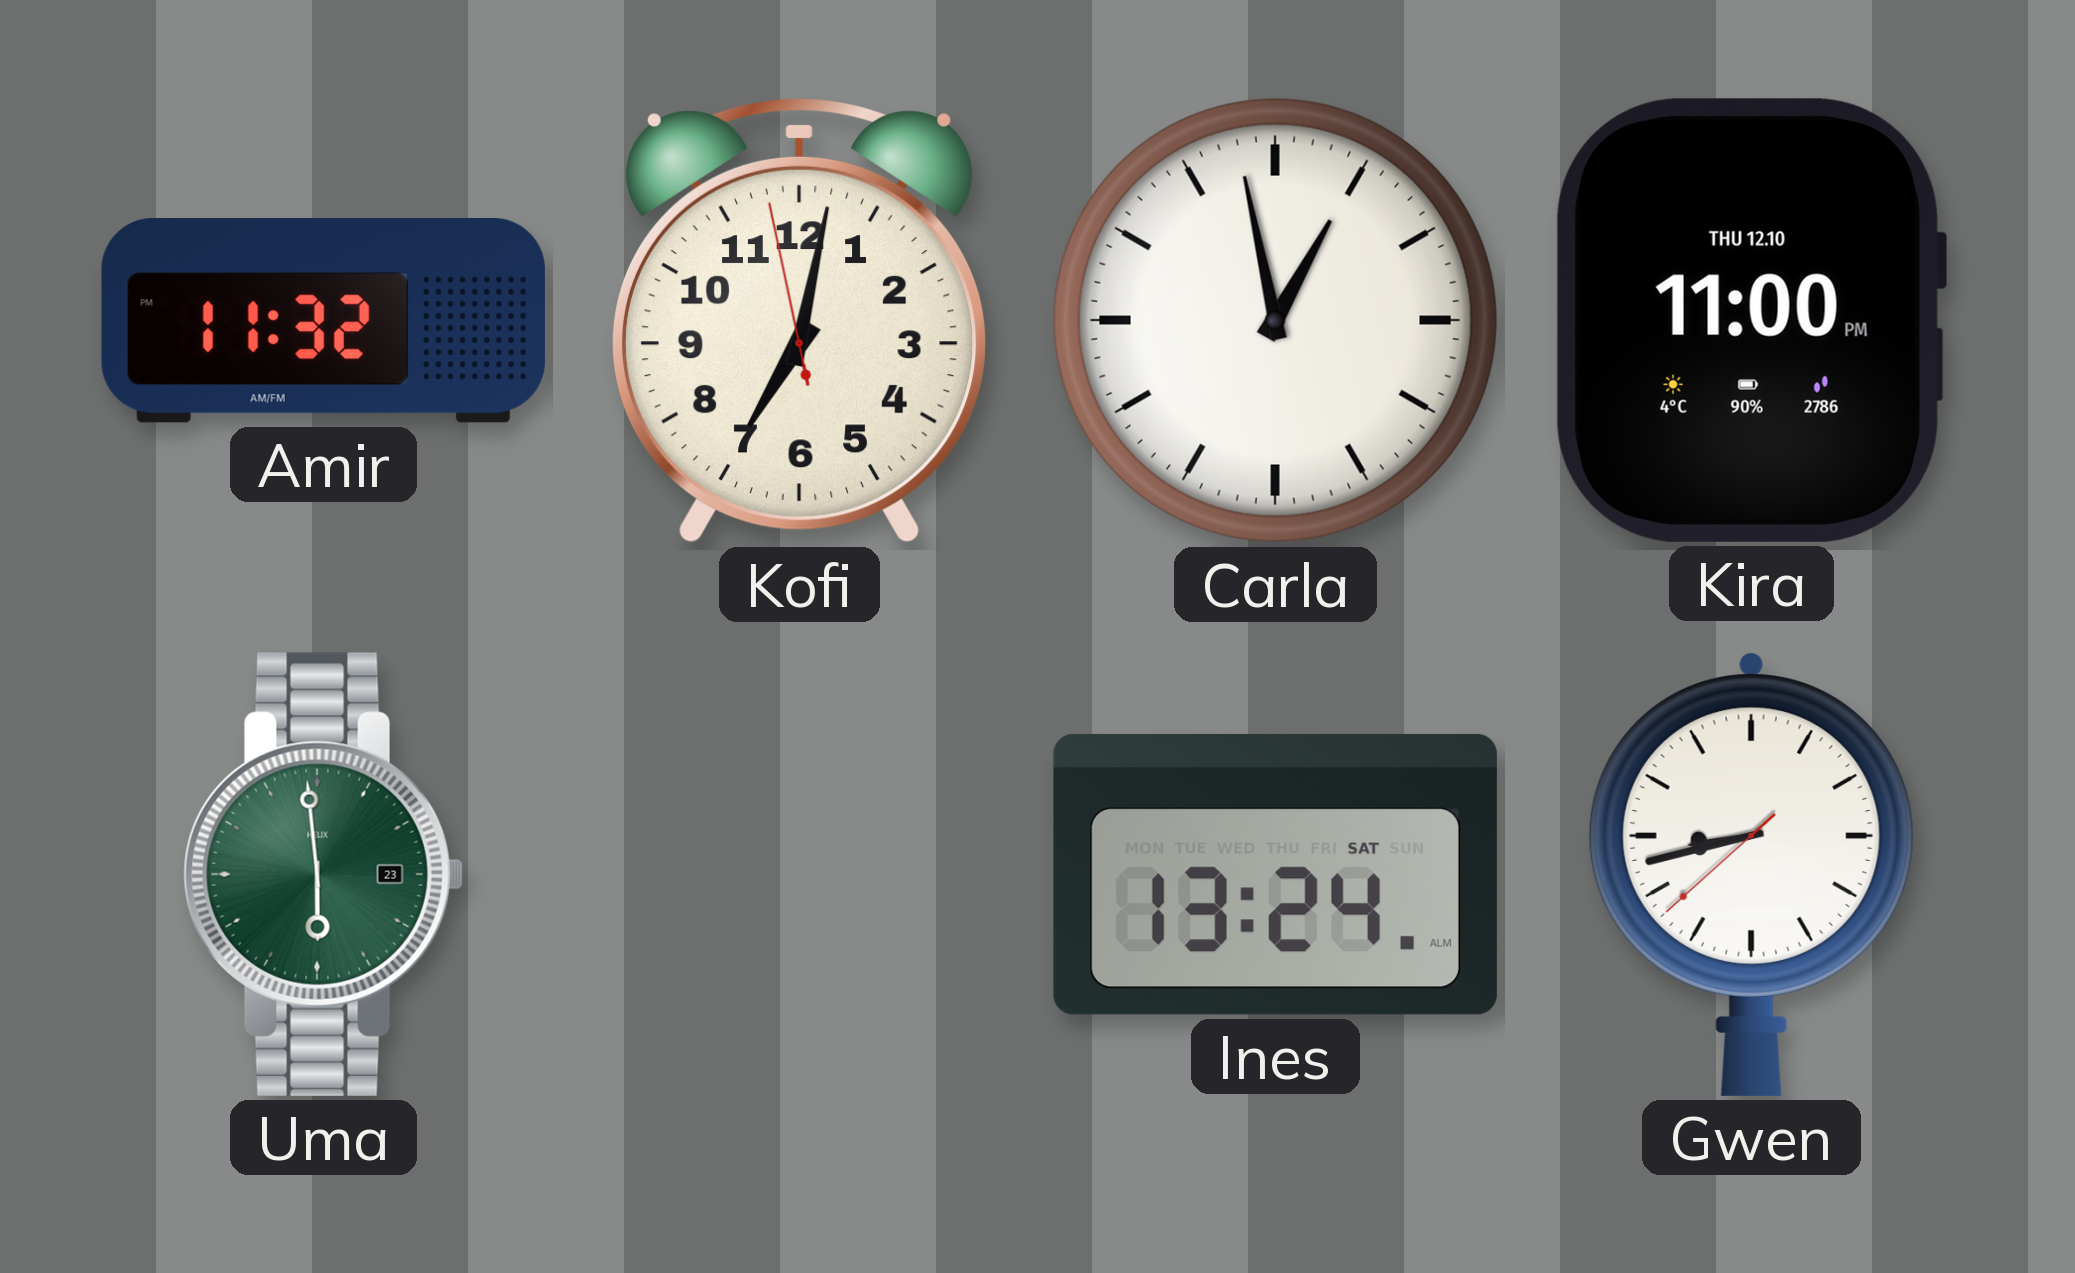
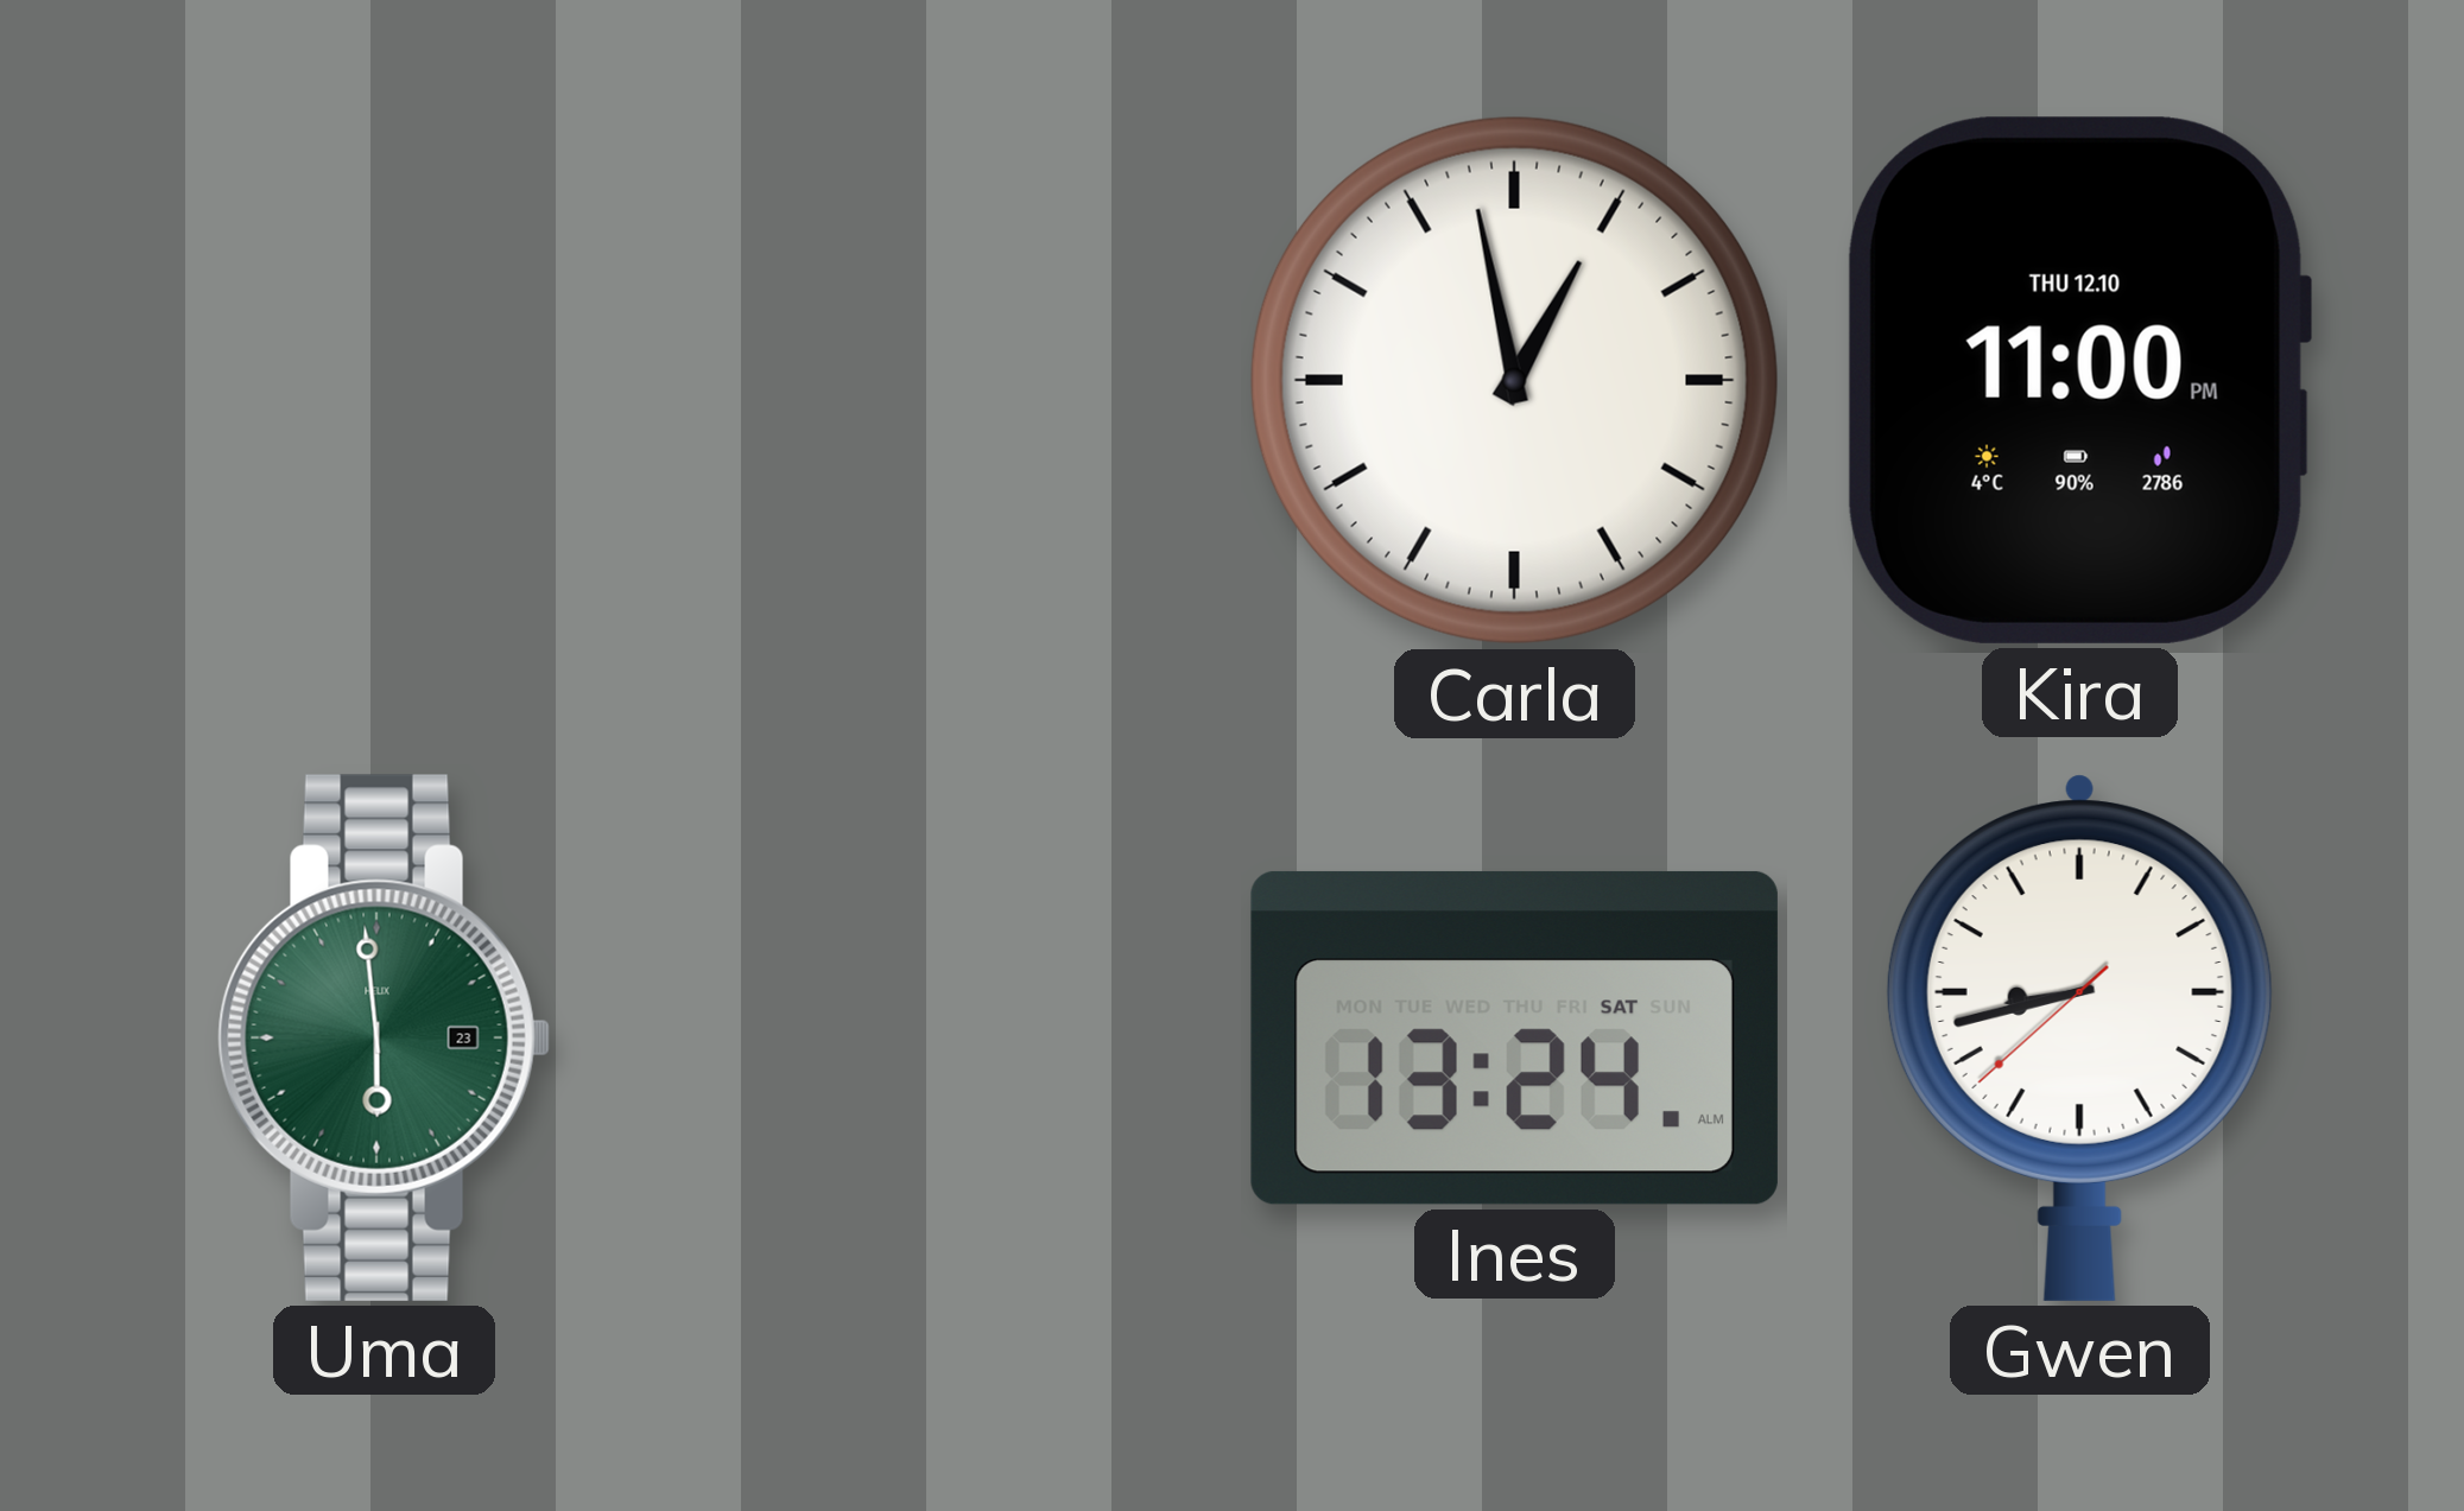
Amir: 11:32 -> none
Kofi: 7:01 -> none
